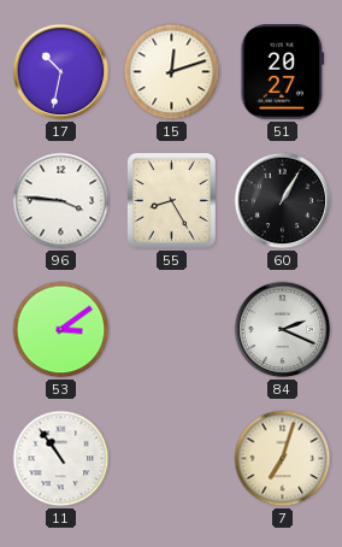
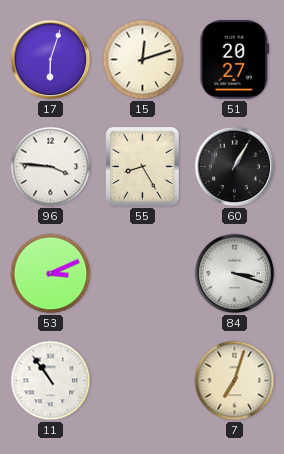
17: 10:32 -> 6:03
53: 3:09 -> 3:11
84: 2:19 -> 3:18
